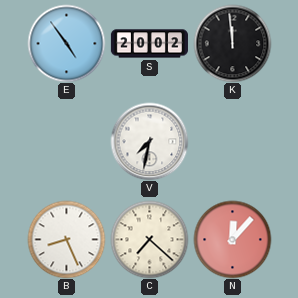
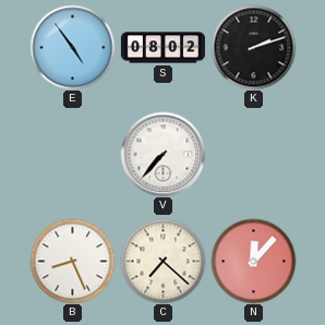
S: 20:02 -> 08:02
K: 11:59 -> 2:12
V: 7:32 -> 7:37
